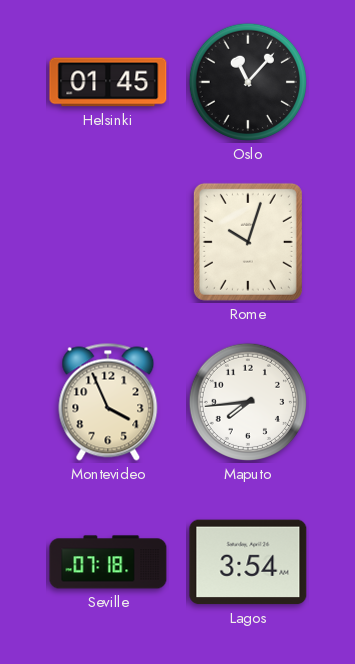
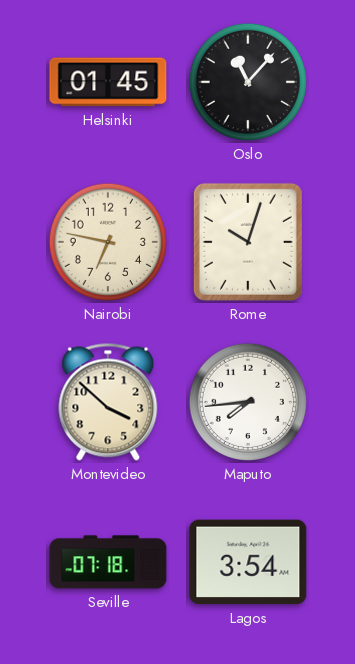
Nairobi: none -> 6:47
Montevideo: 3:56 -> 3:52
